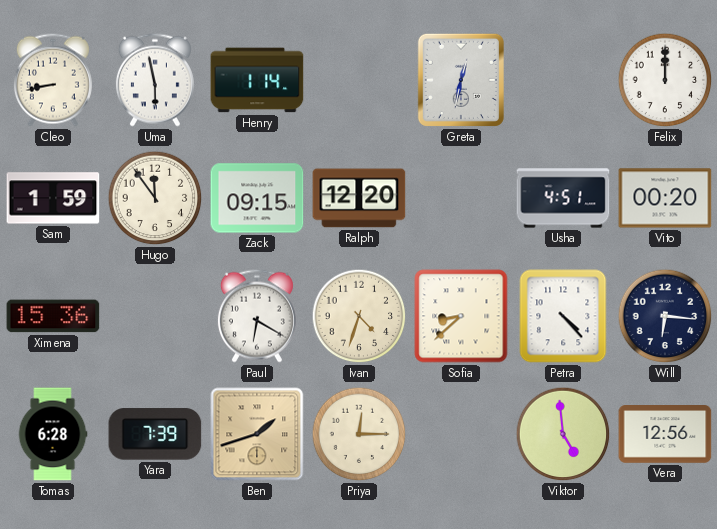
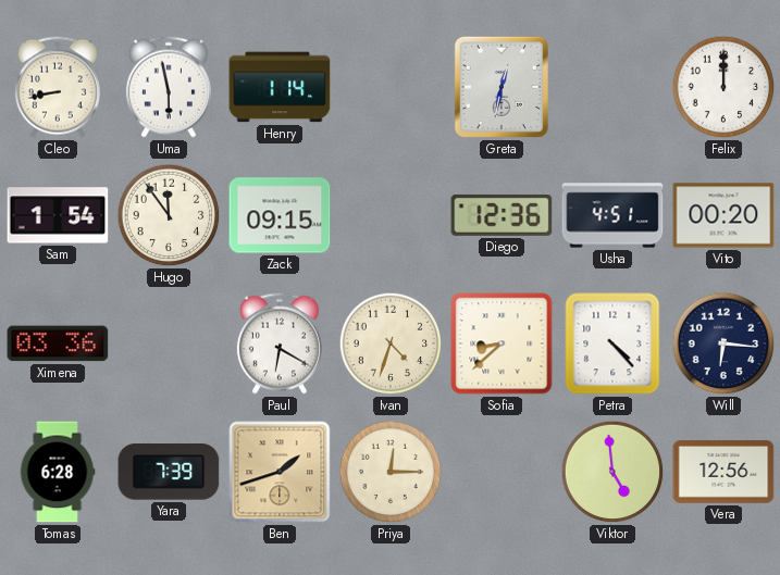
Sam: 1:59 -> 1:54
Ralph: 12:20 -> none
Diego: none -> 12:36
Ximena: 15:36 -> 03:36
